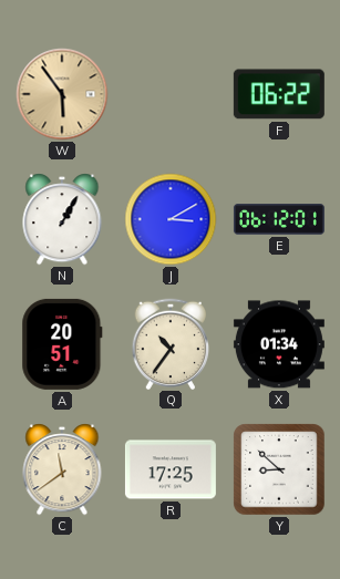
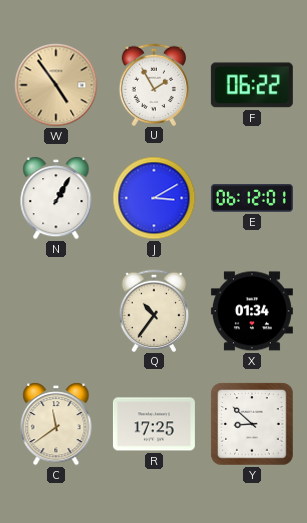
W: 5:54 -> 4:54
U: none -> 1:55
A: 20:51 -> none
